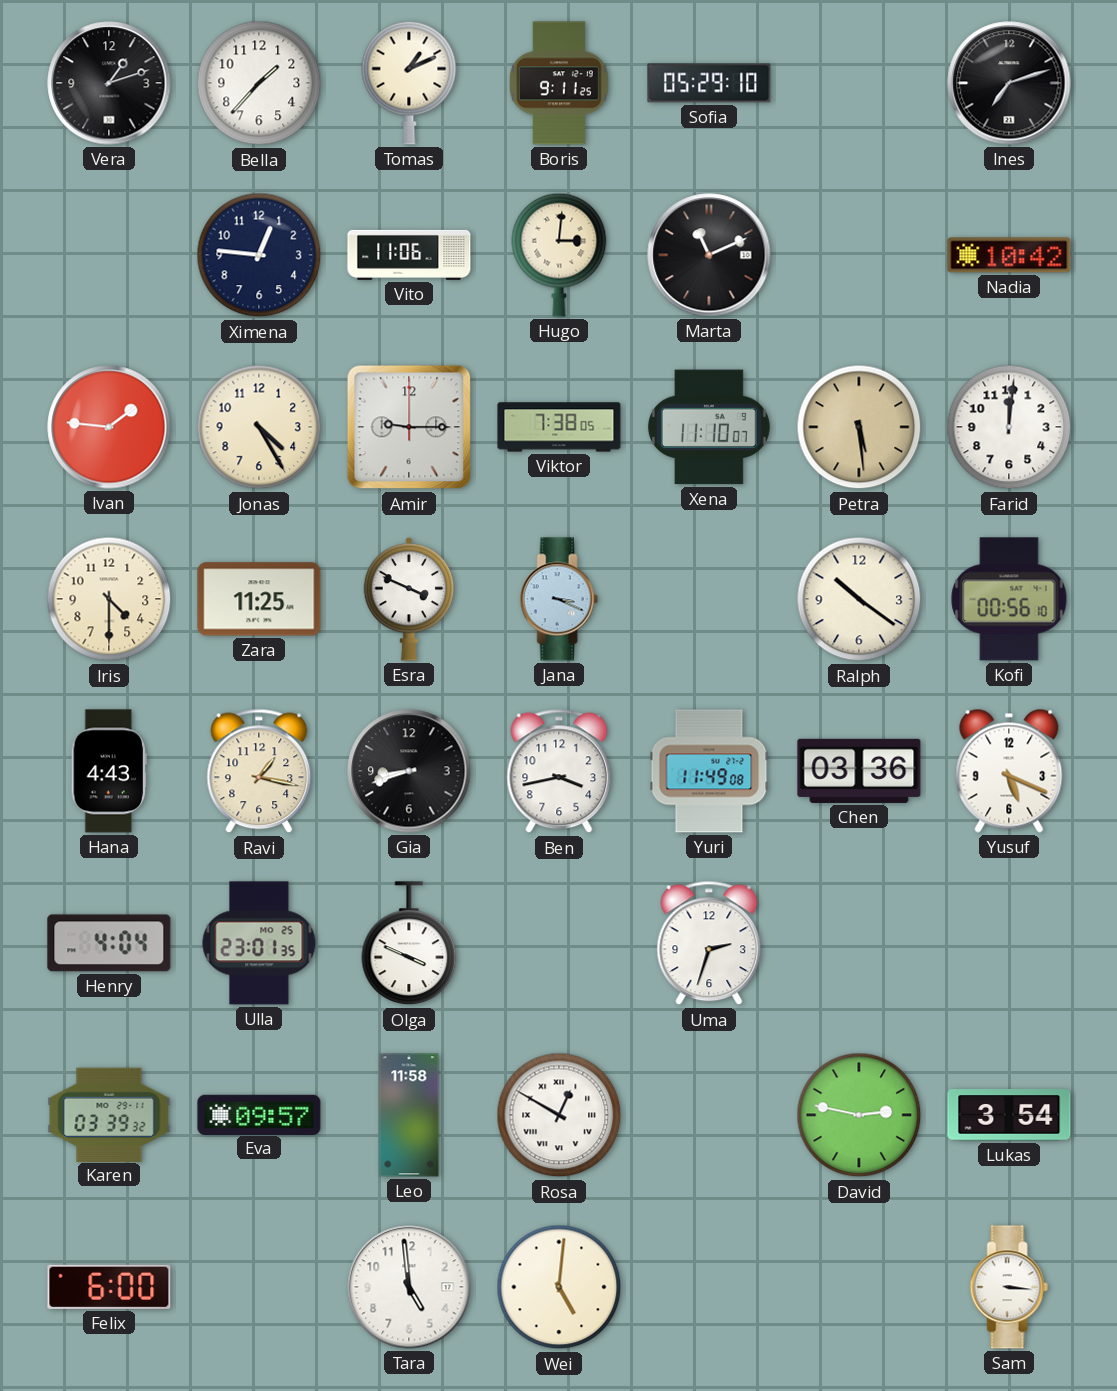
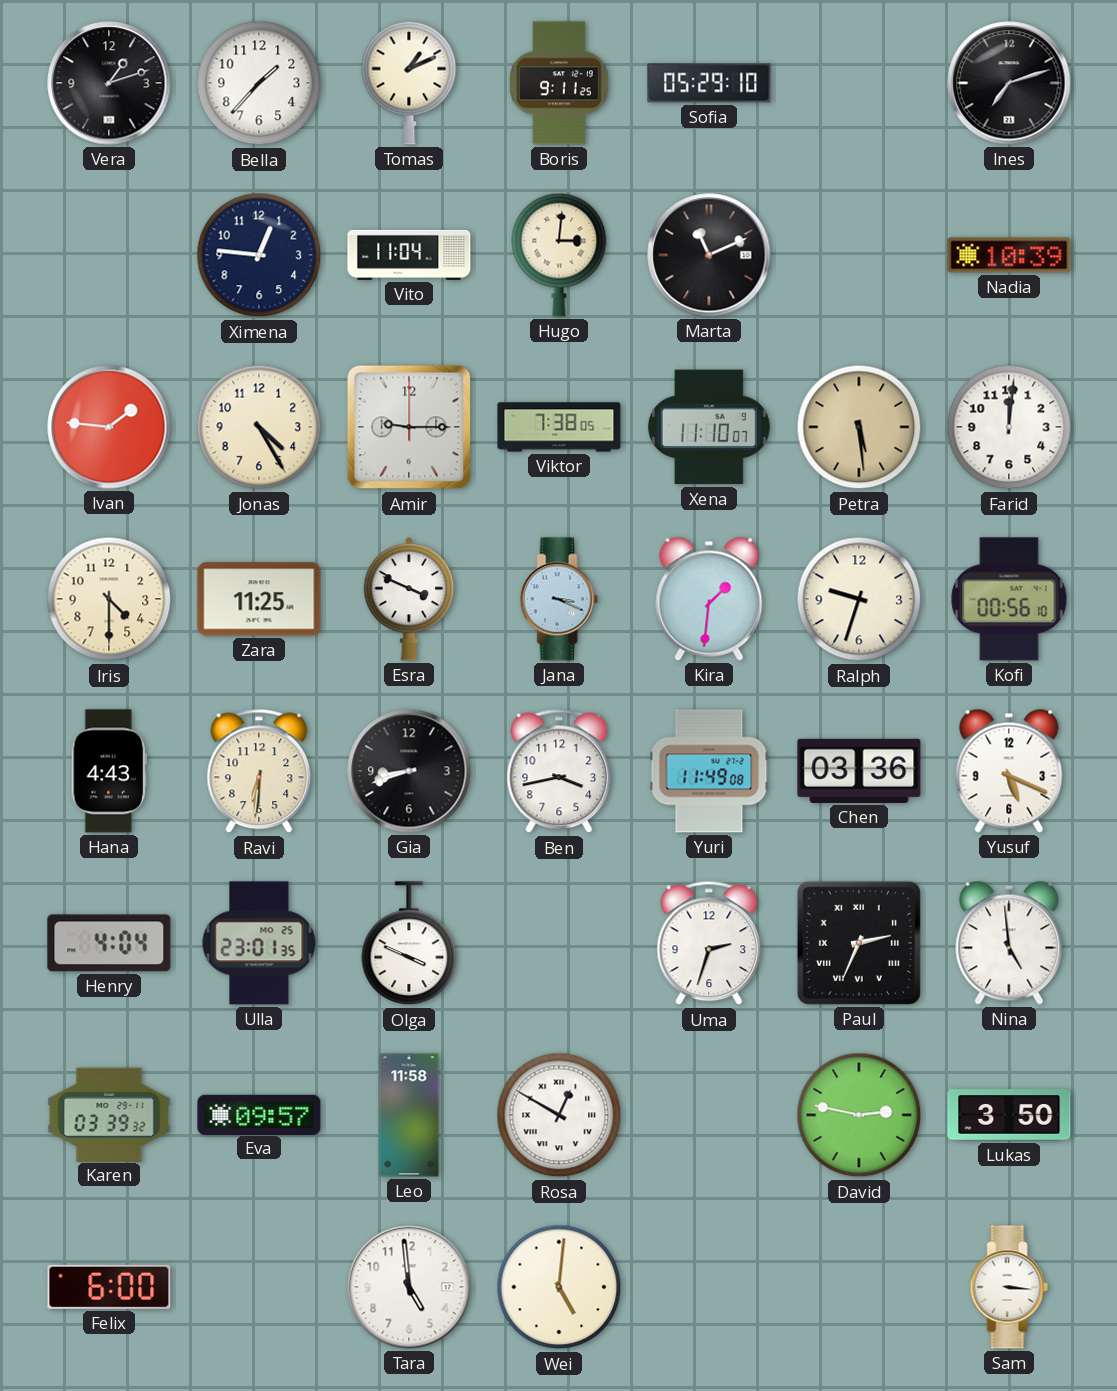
Vito: 11:06 -> 11:04
Nadia: 10:42 -> 10:39
Kira: none -> 1:31
Ralph: 10:21 -> 9:33
Ravi: 1:17 -> 6:31
Paul: none -> 2:34
Nina: none -> 4:59
Lukas: 3:54 -> 3:50
